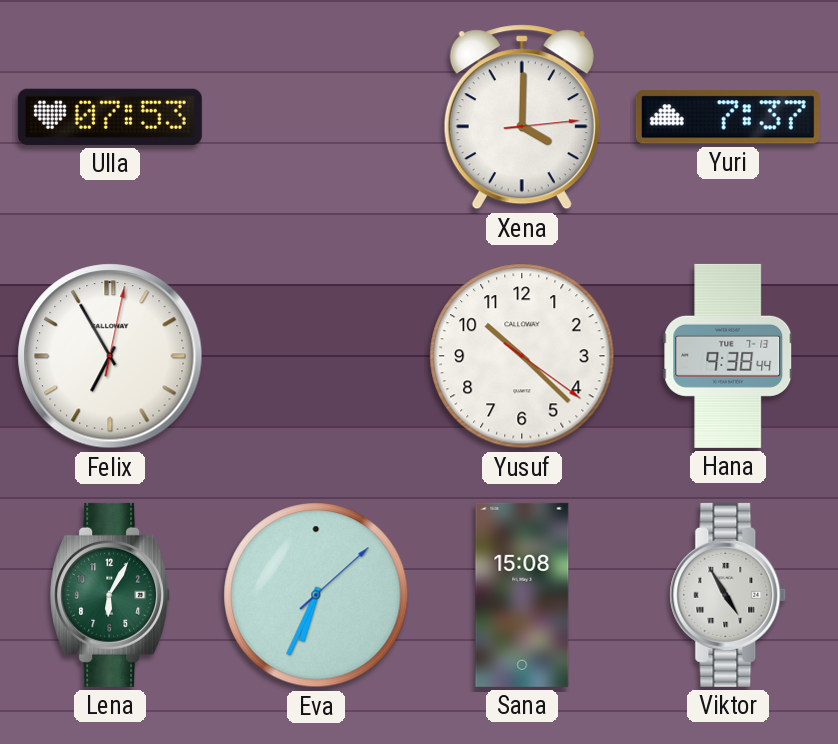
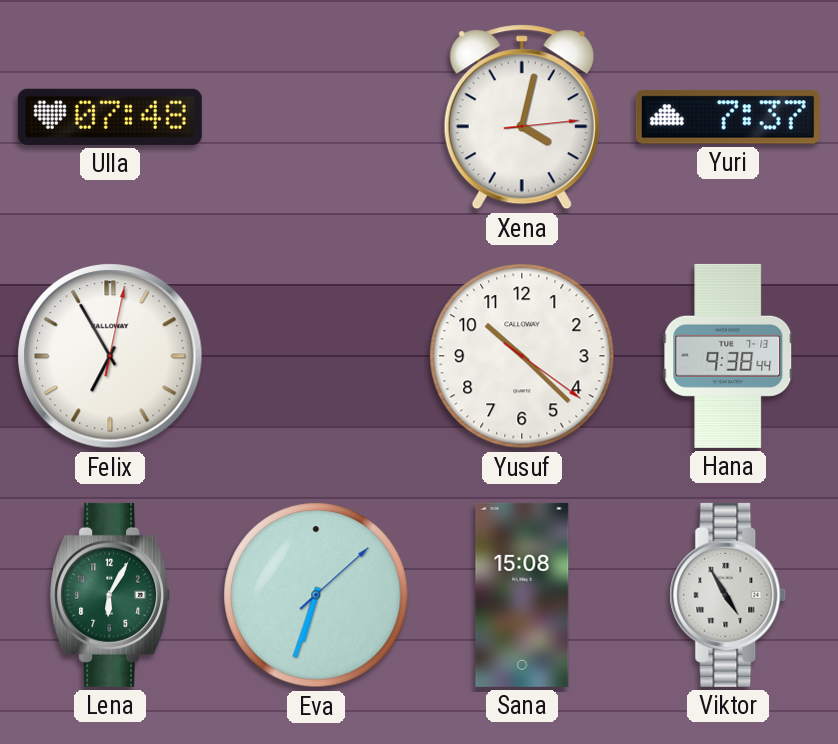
Ulla: 07:53 -> 07:48
Xena: 4:00 -> 4:02
Eva: 6:34 -> 6:33
